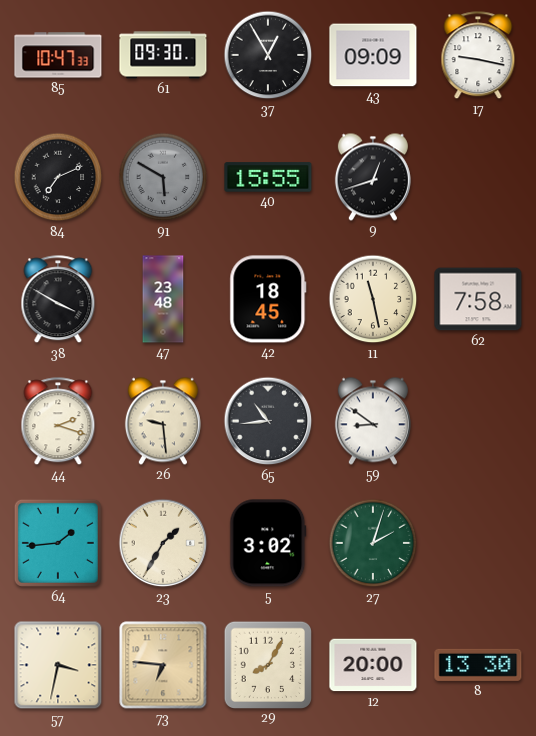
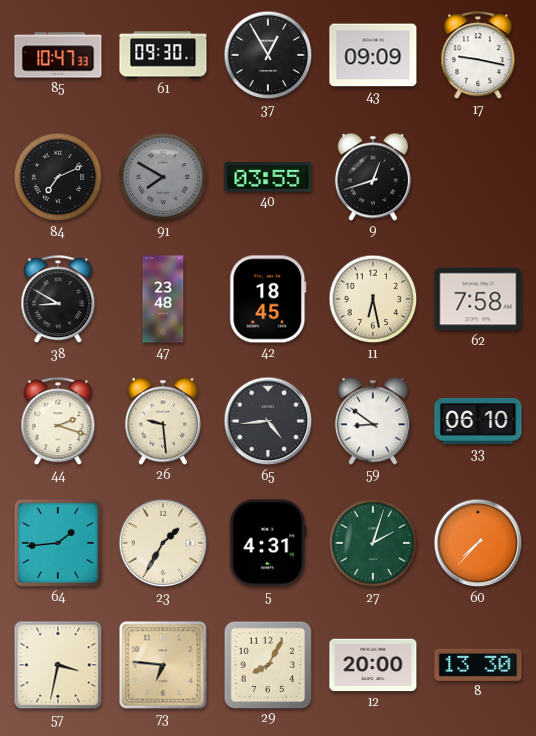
91: 5:50 -> 7:50
40: 15:55 -> 03:55
38: 3:50 -> 8:50
11: 11:28 -> 6:28
65: 10:44 -> 4:44
33: none -> 06:10
5: 3:02 -> 4:31
60: none -> 7:37
